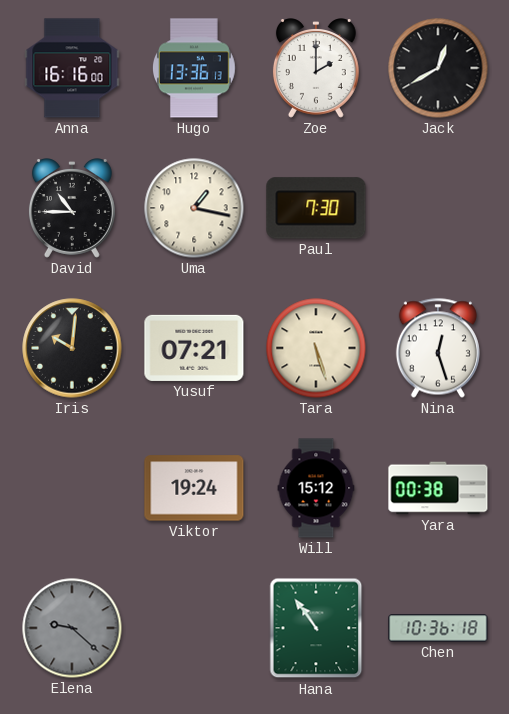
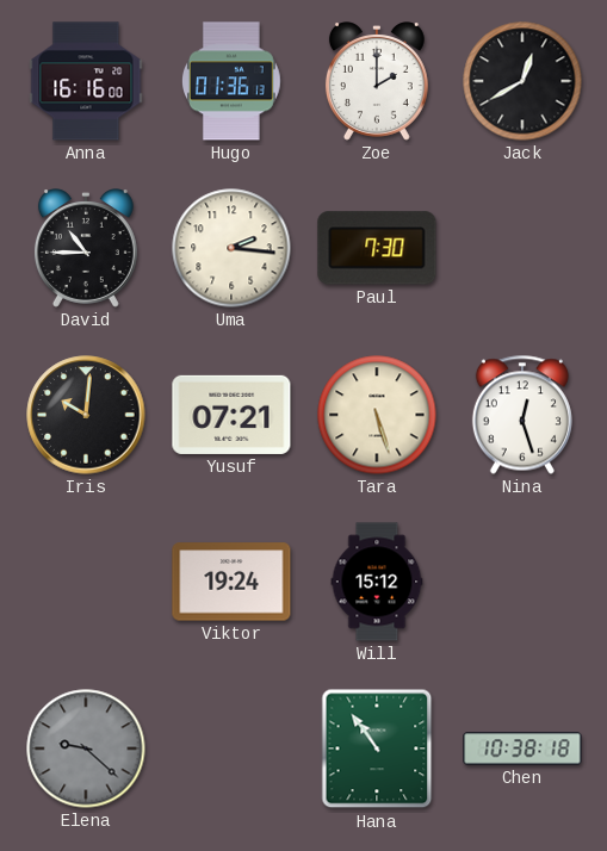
Hugo: 13:36 -> 01:36
Uma: 1:17 -> 2:16
Yara: 00:38 -> none
Chen: 10:36 -> 10:38
